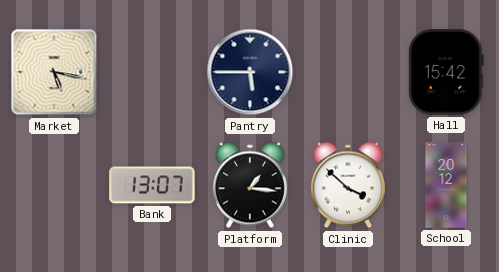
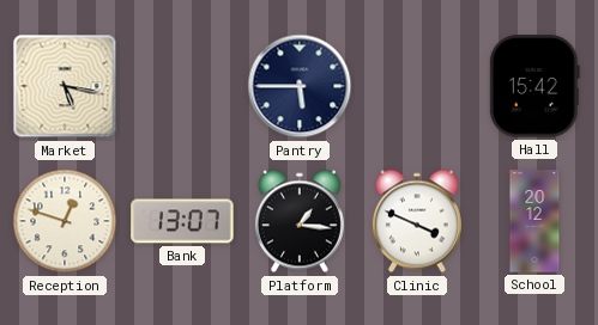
Reception: none -> 12:48
Clinic: 3:52 -> 3:49
